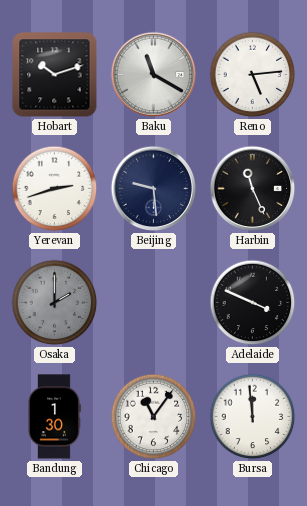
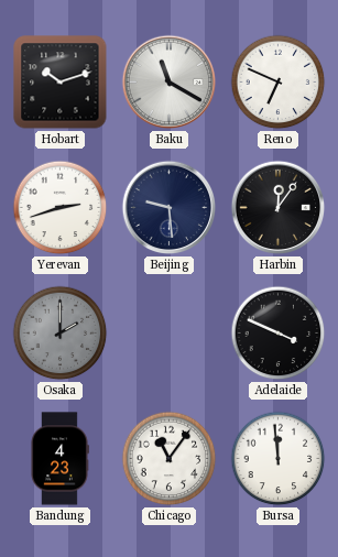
Reno: 5:14 -> 6:49
Harbin: 11:26 -> 12:06
Bandung: 1:30 -> 4:23
